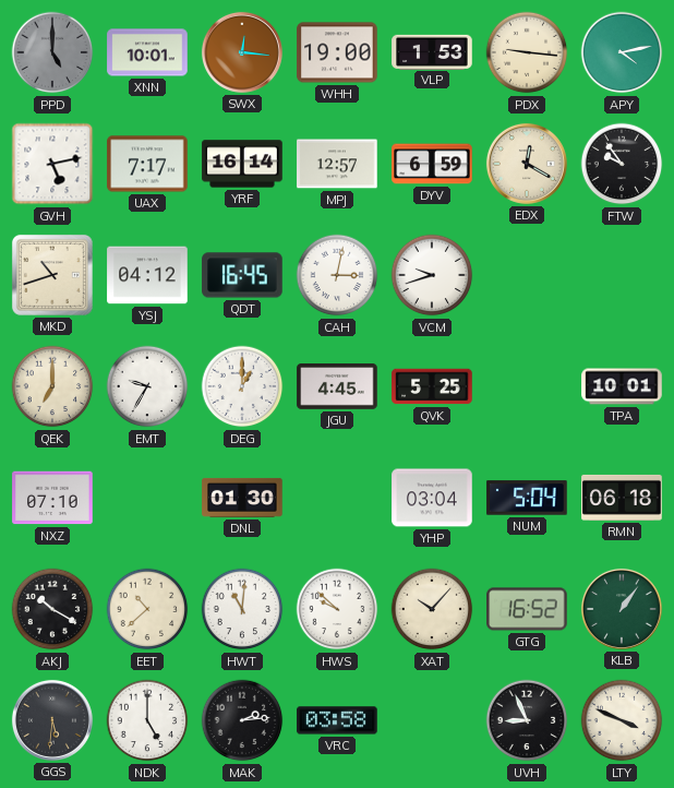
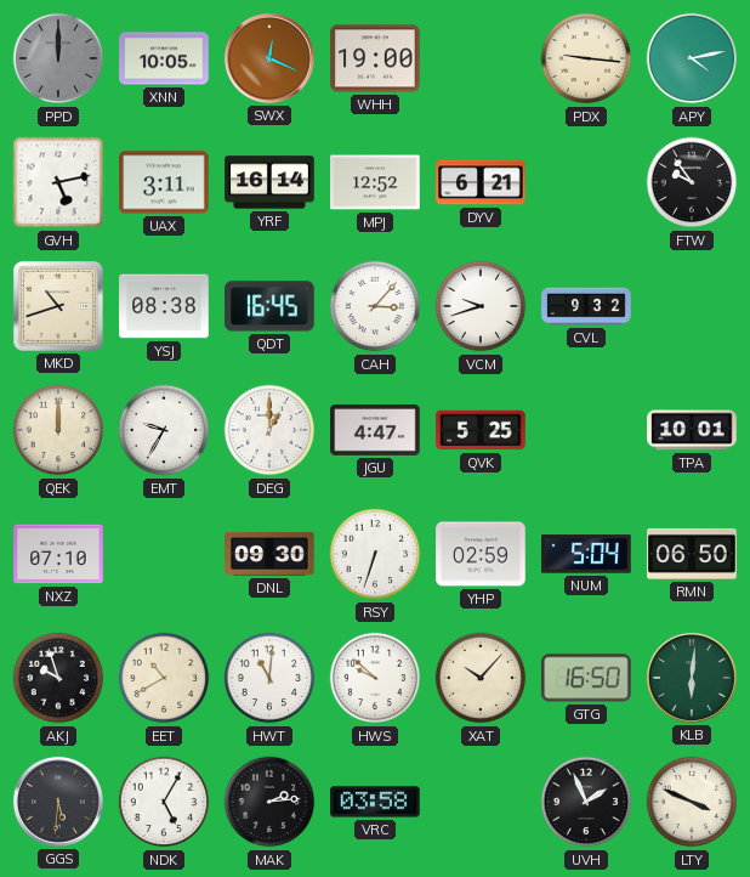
PPD: 5:00 -> 12:00
XNN: 10:01 -> 10:05
SWX: 12:16 -> 12:19
VLP: 1:53 -> none
UAX: 7:17 -> 3:11
MPJ: 12:57 -> 12:52
DYV: 6:59 -> 6:21
EDX: 12:20 -> none
YSJ: 04:12 -> 08:38
CAH: 3:02 -> 3:07
CVL: none -> 9:32
QEK: 7:00 -> 12:00
JGU: 4:45 -> 4:47
DNL: 01:30 -> 09:30
RSY: none -> 6:33
YHP: 03:04 -> 02:59
RMN: 06:18 -> 06:50
AKJ: 10:20 -> 9:57
EET: 10:38 -> 10:40
GTG: 16:52 -> 16:50
KLB: 1:06 -> 6:01
NDK: 5:00 -> 5:05
UVH: 8:56 -> 1:56
